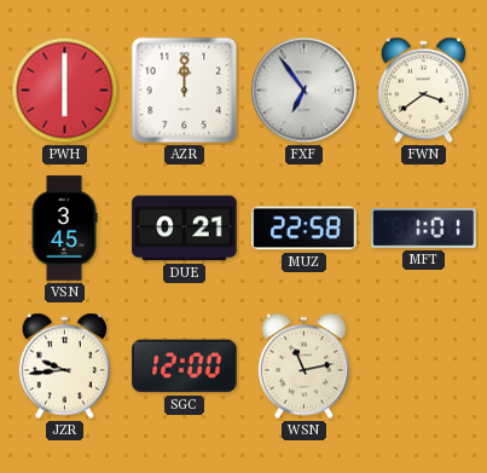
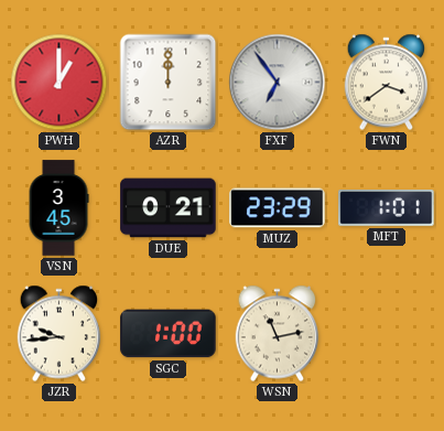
PWH: 6:00 -> 1:00
MUZ: 22:58 -> 23:29
SGC: 12:00 -> 1:00
